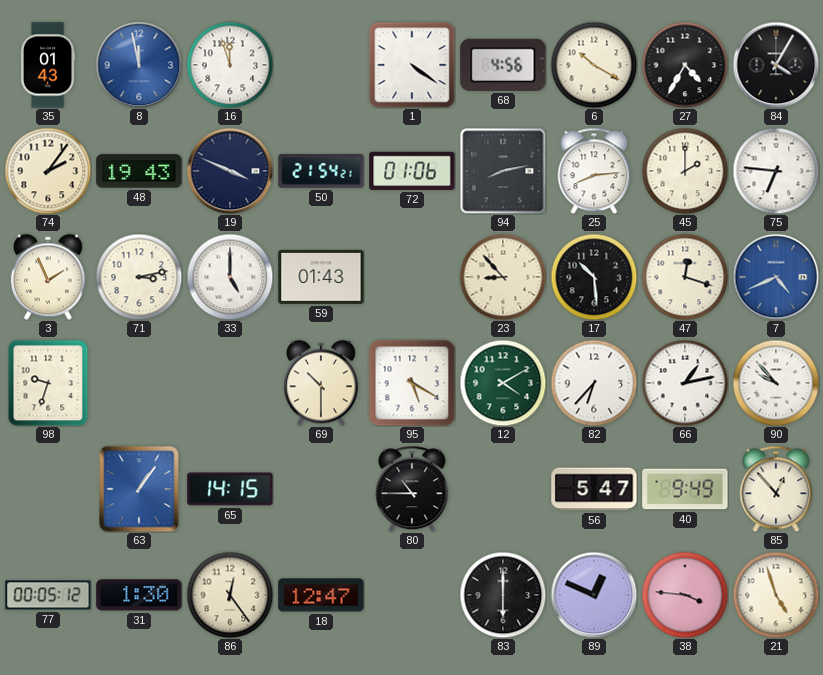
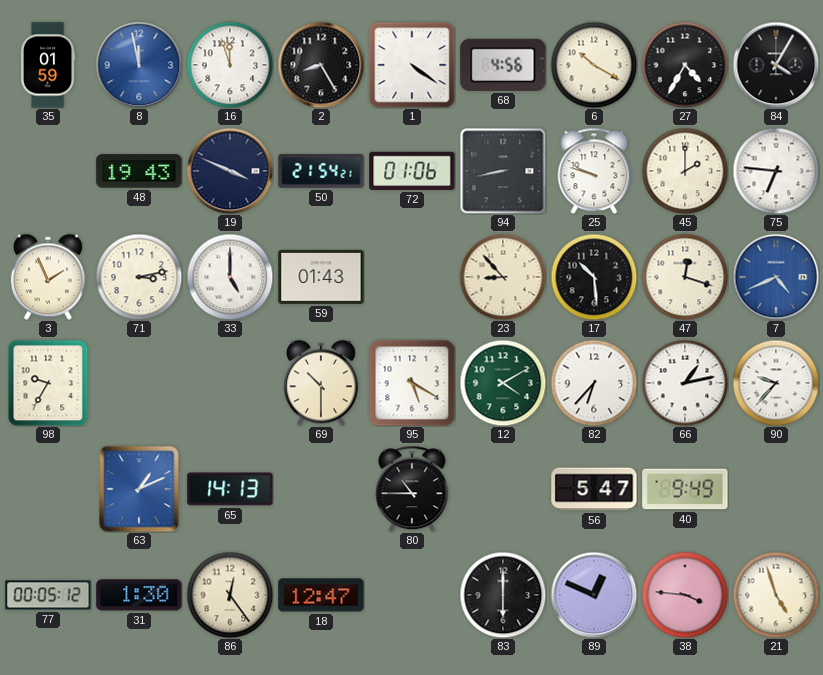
35: 01:43 -> 01:59
2: none -> 8:25
74: 2:06 -> none
94: 8:13 -> 8:43
25: 8:14 -> 9:48
98: 9:33 -> 9:35
90: 9:53 -> 9:37
63: 1:06 -> 1:11
65: 14:15 -> 14:13
85: 12:53 -> none
